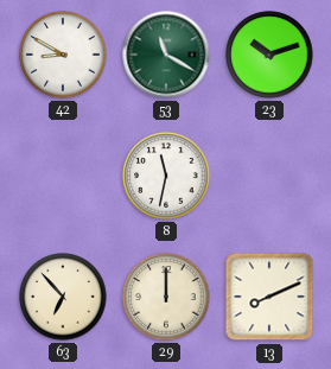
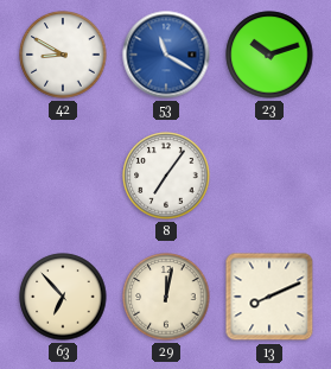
53 dial: green -> blue
8: 11:32 -> 7:06
29: 12:00 -> 12:02
